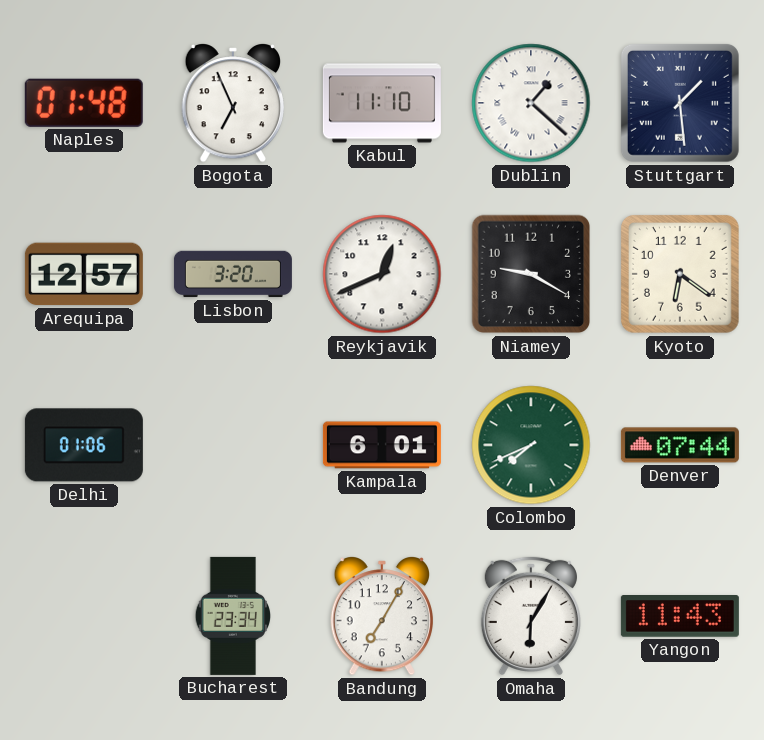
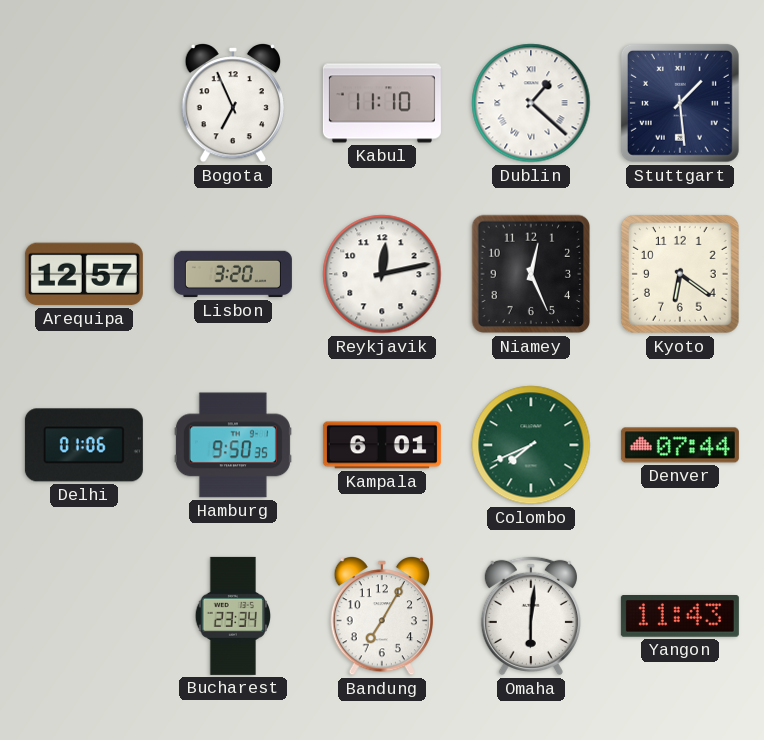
Naples: 01:48 -> none
Reykjavik: 12:41 -> 12:13
Niamey: 9:20 -> 12:26
Hamburg: none -> 9:50
Omaha: 6:05 -> 6:01
